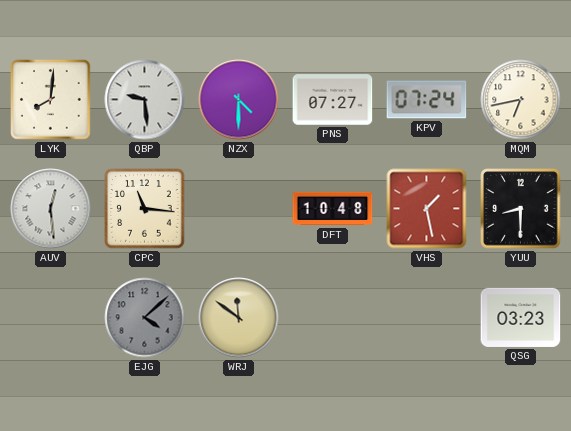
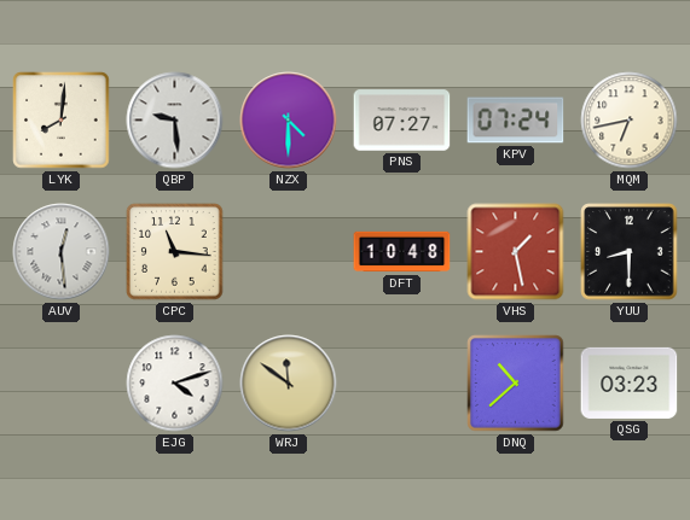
EJG: 4:08 -> 4:12
EJG dial: grey -> white
DNQ: none -> 10:38
